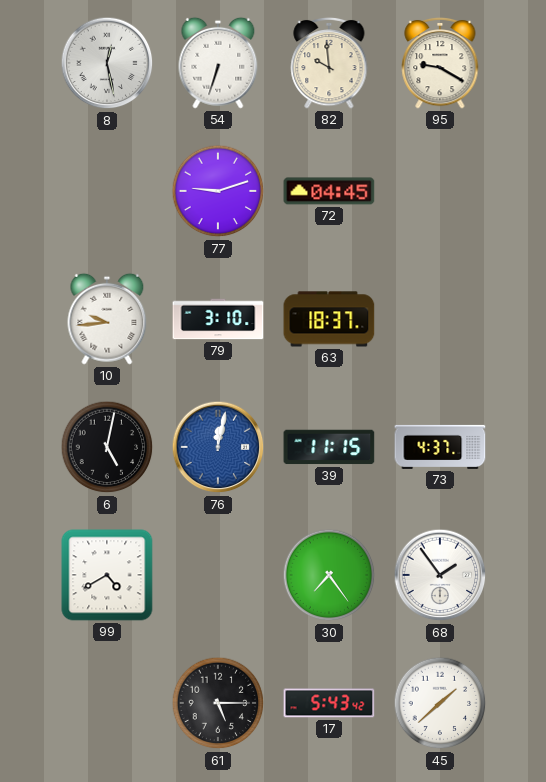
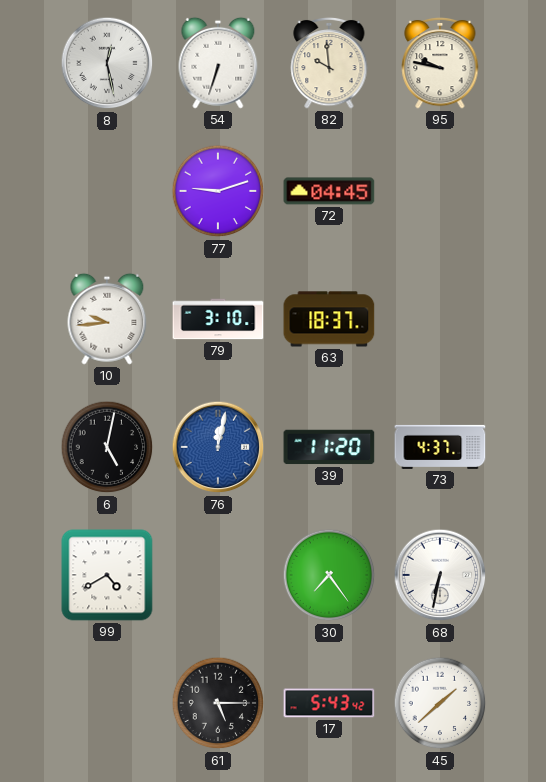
95: 9:20 -> 9:47
39: 11:15 -> 11:20
68: 1:54 -> 6:32
